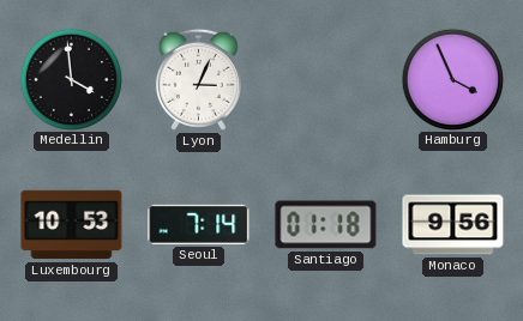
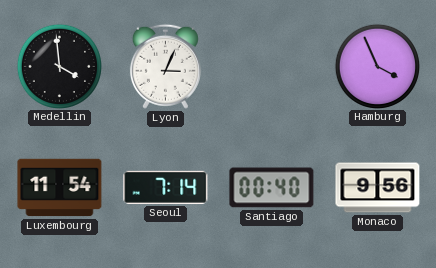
Luxembourg: 10:53 -> 11:54
Santiago: 01:18 -> 00:40
